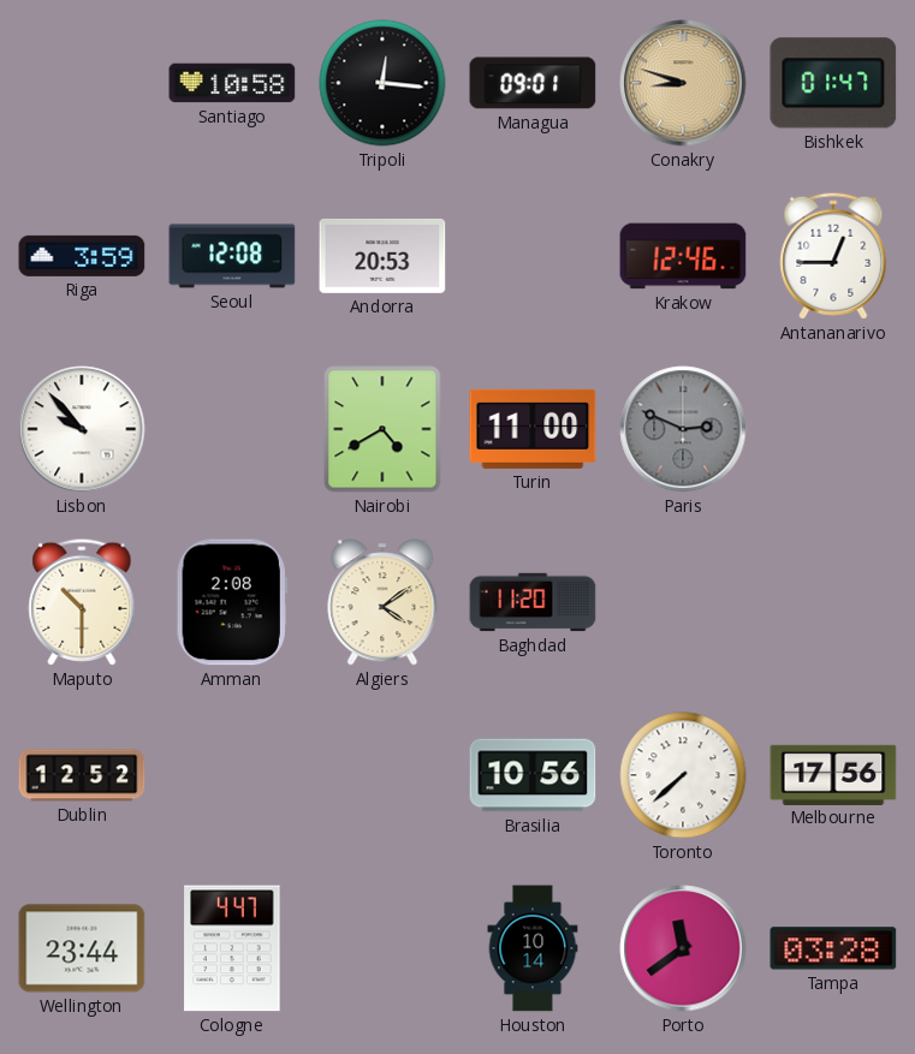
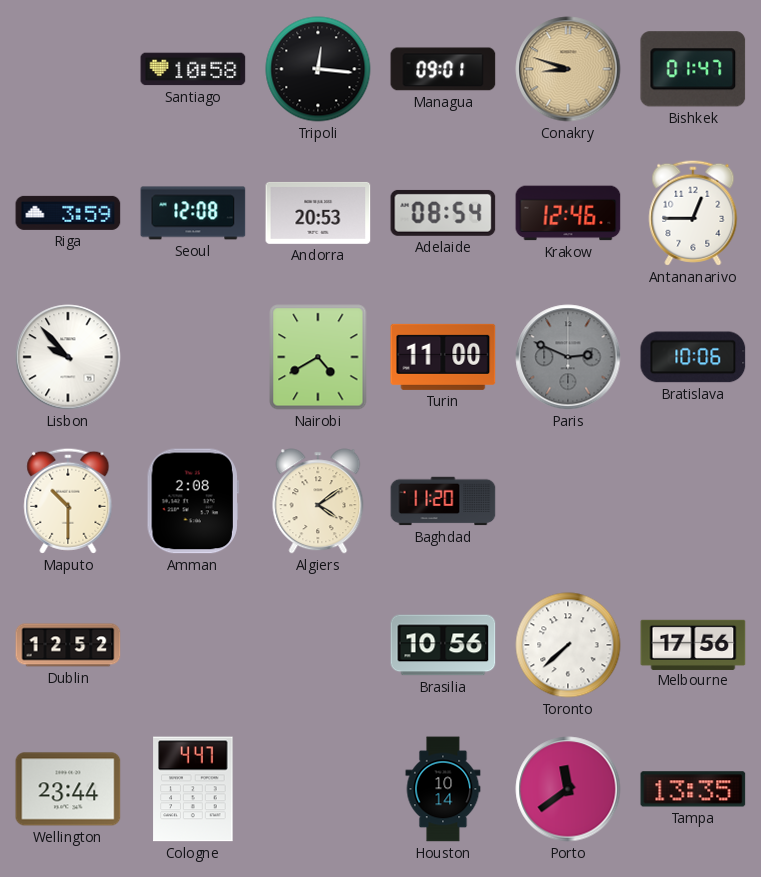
Adelaide: none -> 08:54
Bratislava: none -> 10:06
Tampa: 03:28 -> 13:35
